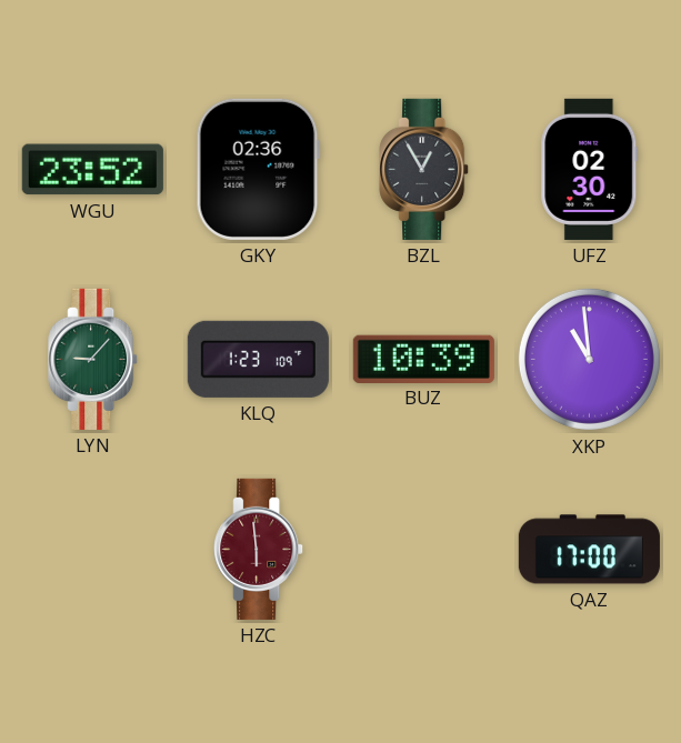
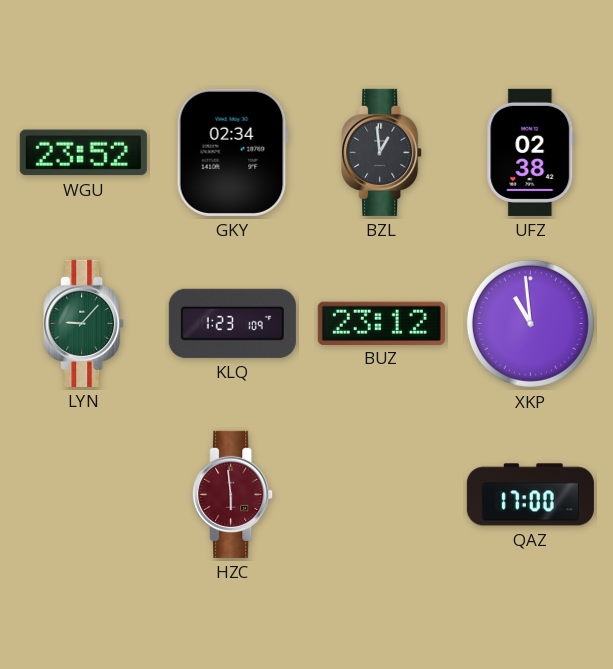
GKY: 02:36 -> 02:34
BZL: 12:55 -> 12:59
UFZ: 02:30 -> 02:38
BUZ: 10:39 -> 23:12
